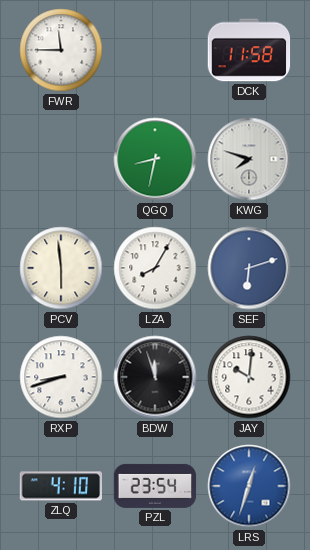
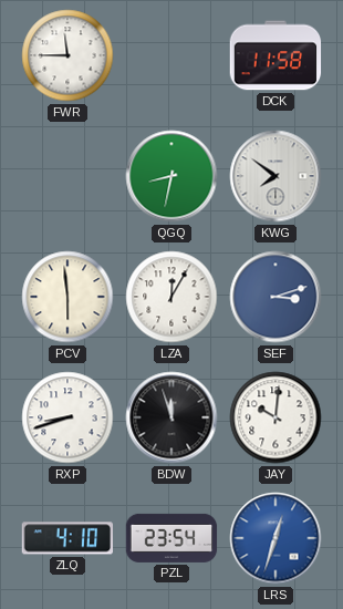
KWG: 7:48 -> 7:51
LZA: 8:05 -> 12:05
SEF: 6:12 -> 3:12
